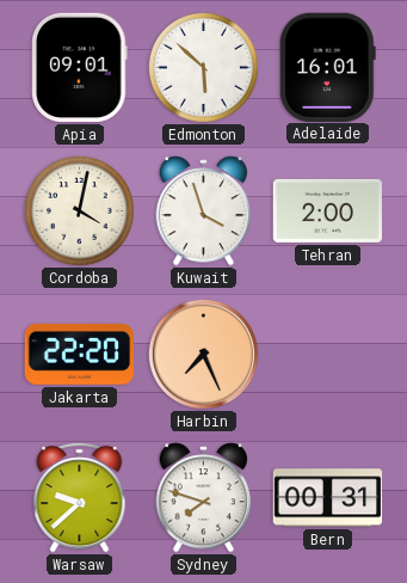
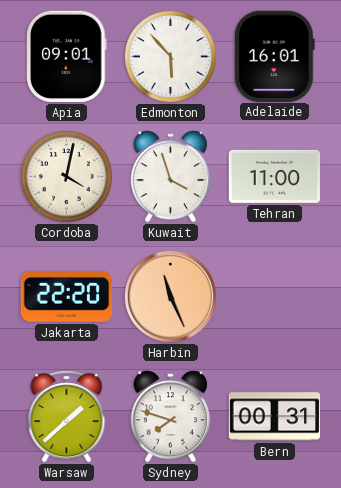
Edmonton: 5:52 -> 5:53
Tehran: 2:00 -> 11:00
Harbin: 7:26 -> 11:26
Warsaw: 9:38 -> 1:38
